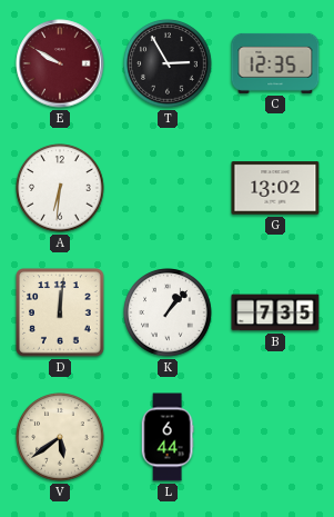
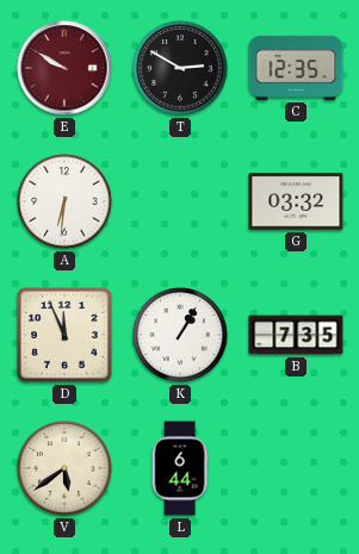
T: 2:55 -> 2:50
G: 13:02 -> 03:32
D: 12:01 -> 11:56
K: 1:07 -> 1:05
